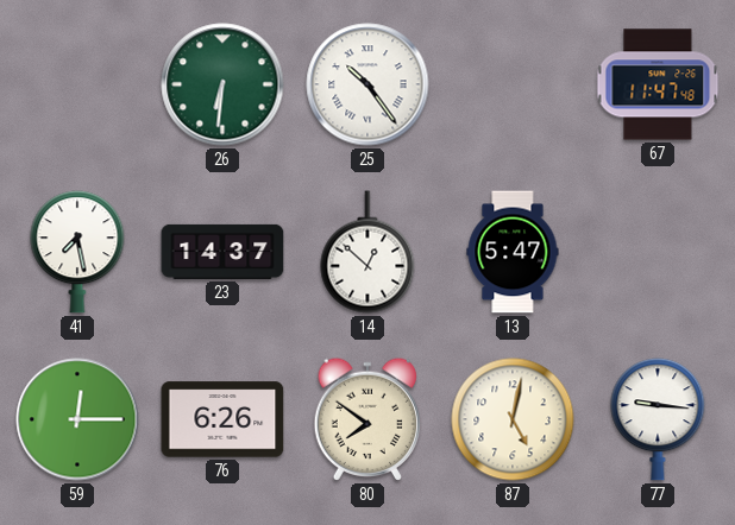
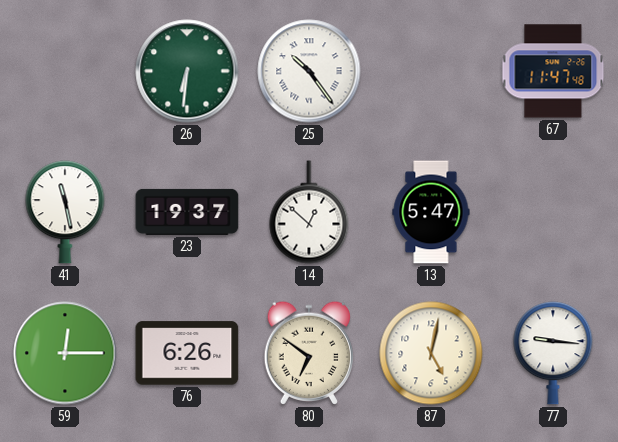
41: 7:28 -> 11:28
23: 14:37 -> 19:37
80: 7:51 -> 6:51
